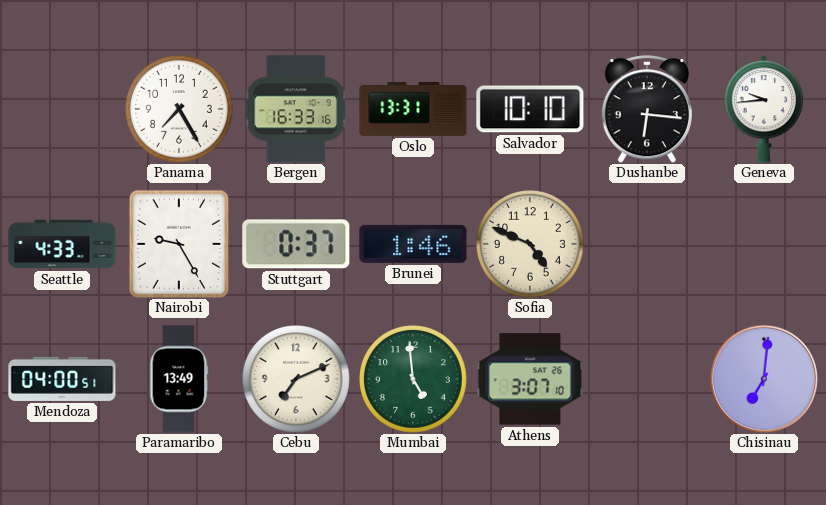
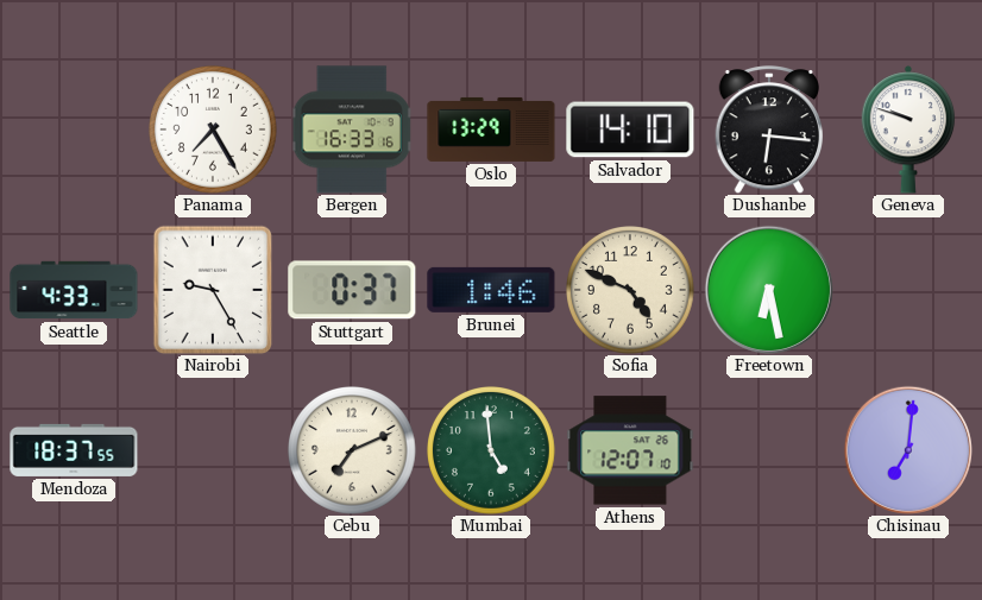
Oslo: 13:31 -> 13:29
Salvador: 10:10 -> 14:10
Geneva: 9:44 -> 9:48
Freetown: none -> 6:28
Mendoza: 04:00 -> 18:37
Paramaribo: 13:49 -> none
Athens: 3:07 -> 12:07
